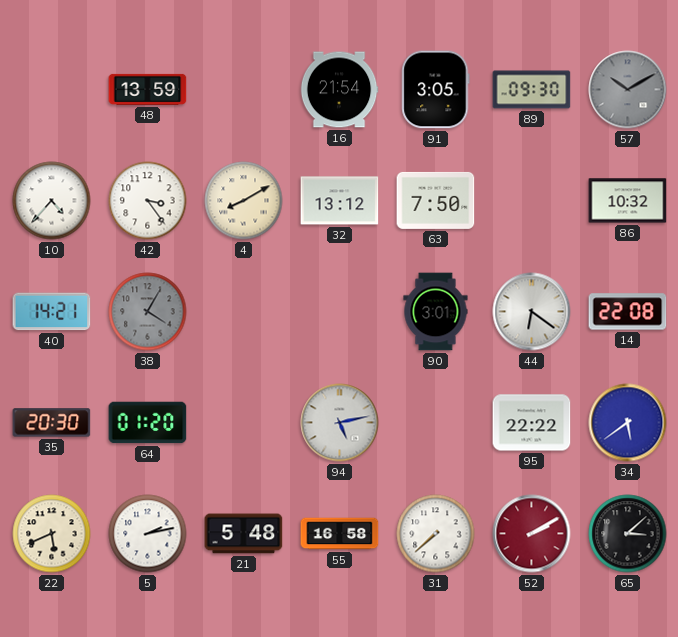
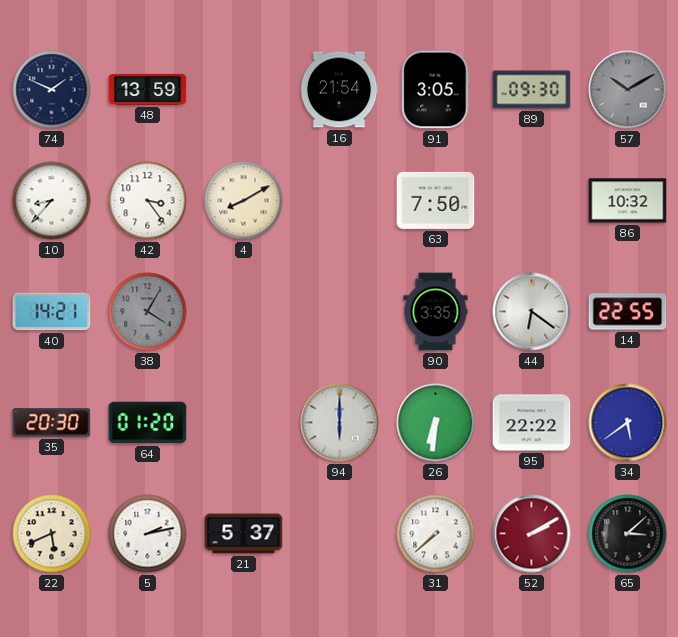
74: none -> 1:49
10: 4:37 -> 8:37
32: 13:12 -> none
90: 3:01 -> 3:35
14: 22:08 -> 22:55
94: 5:13 -> 6:00
26: none -> 6:31
21: 5:48 -> 5:37
55: 16:58 -> none
